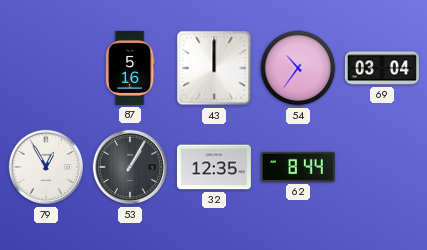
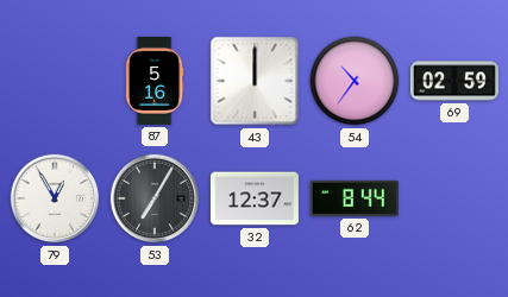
69: 03:04 -> 02:59
53: 1:05 -> 7:05
32: 12:35 -> 12:37
